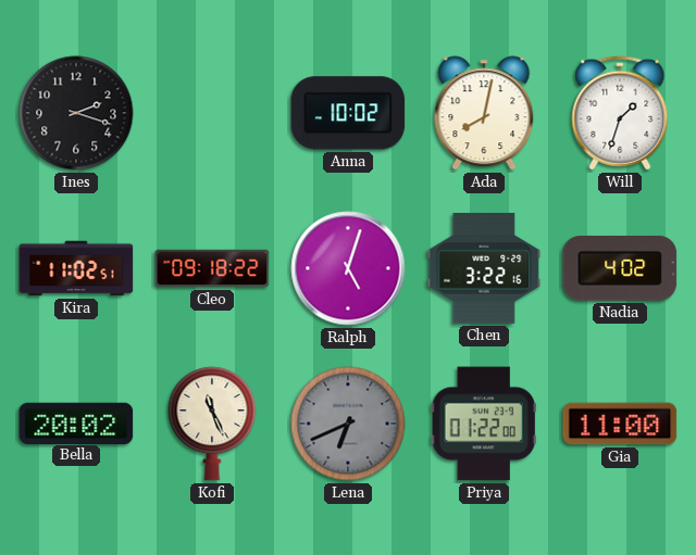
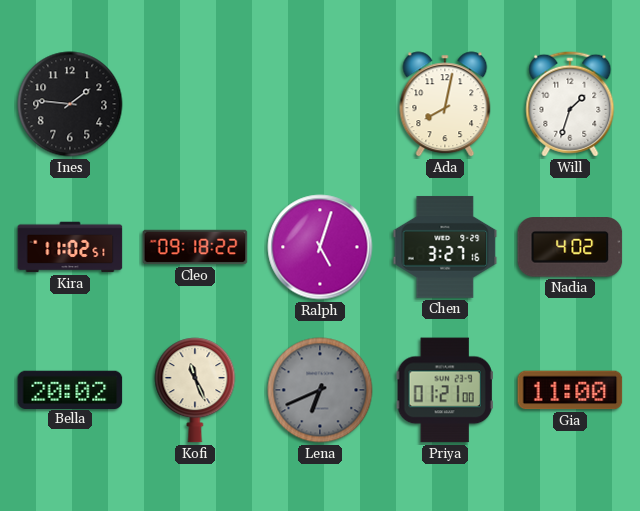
Ines: 2:18 -> 1:46
Anna: 10:02 -> none
Chen: 3:22 -> 3:27
Priya: 01:22 -> 01:21
